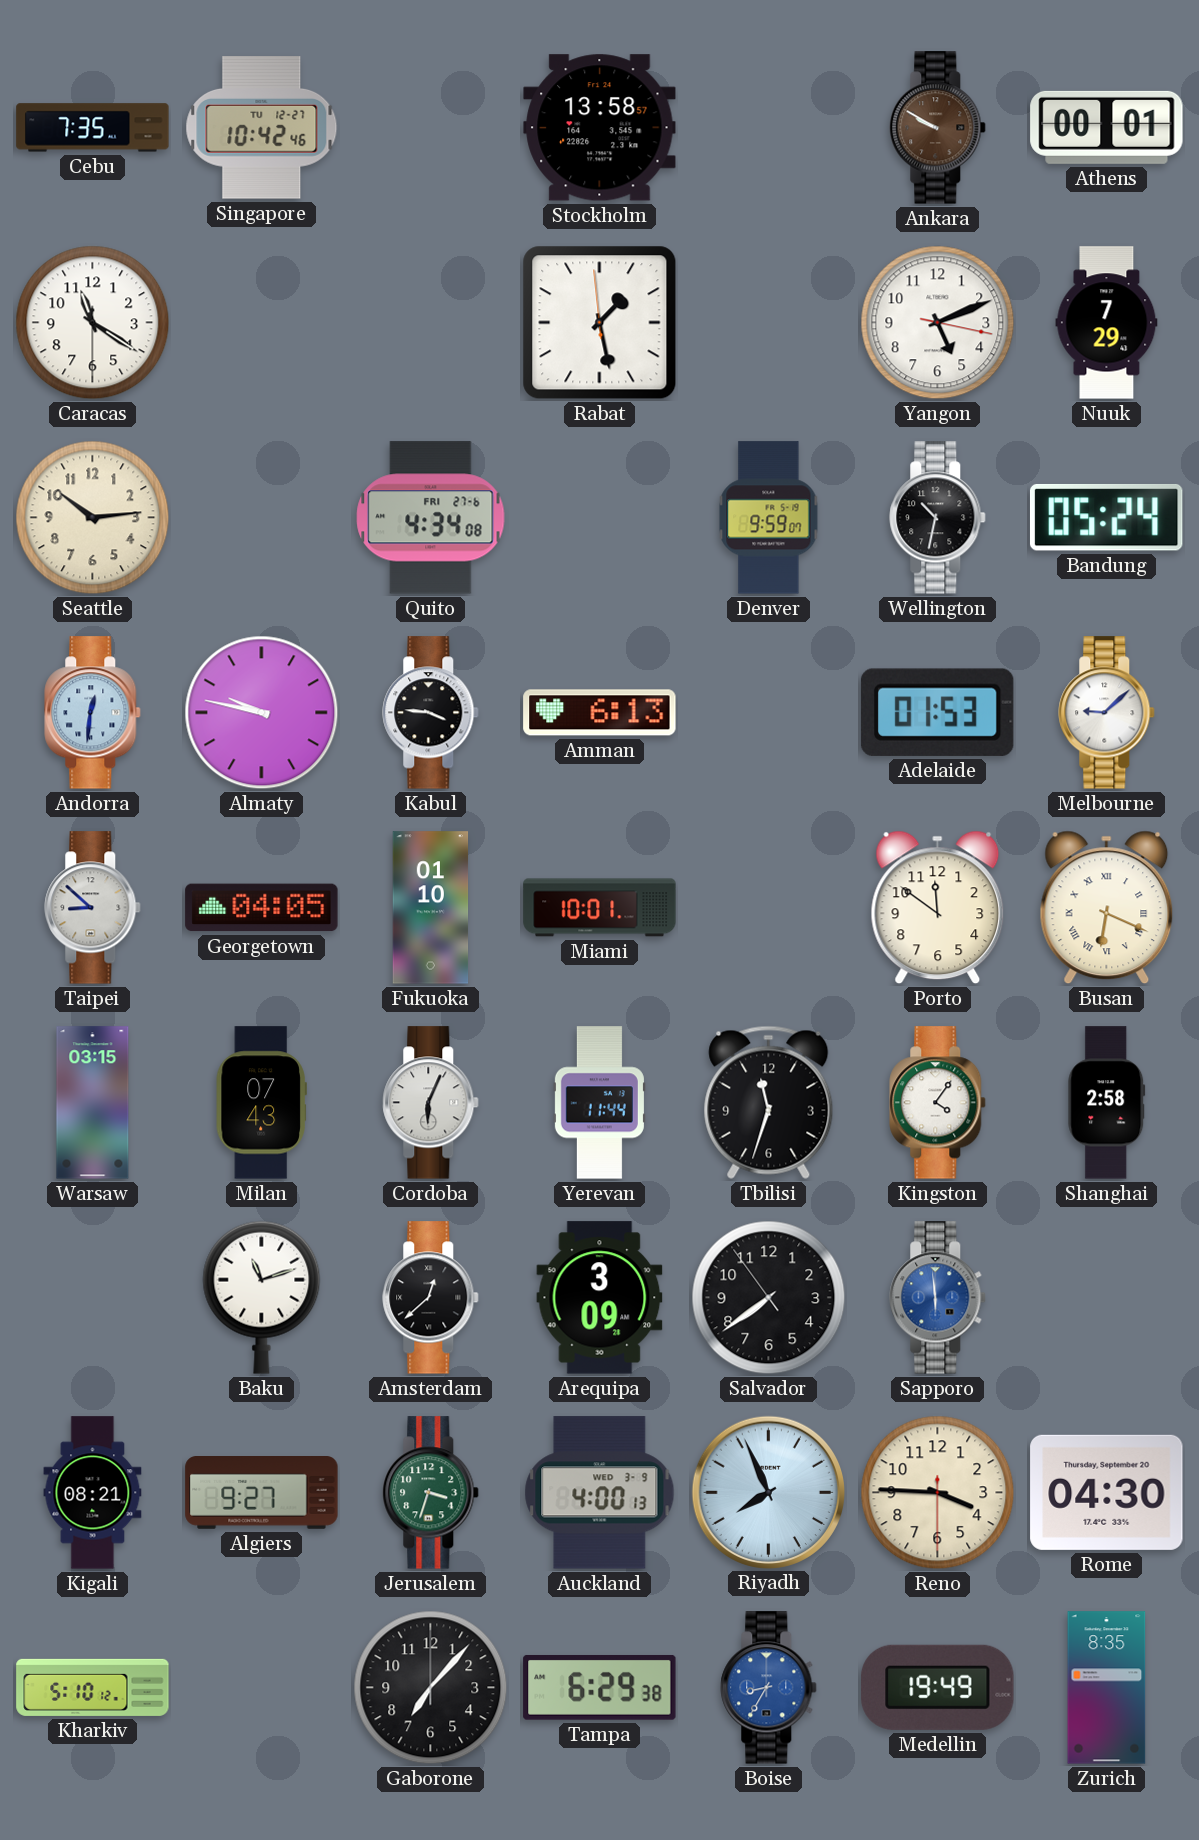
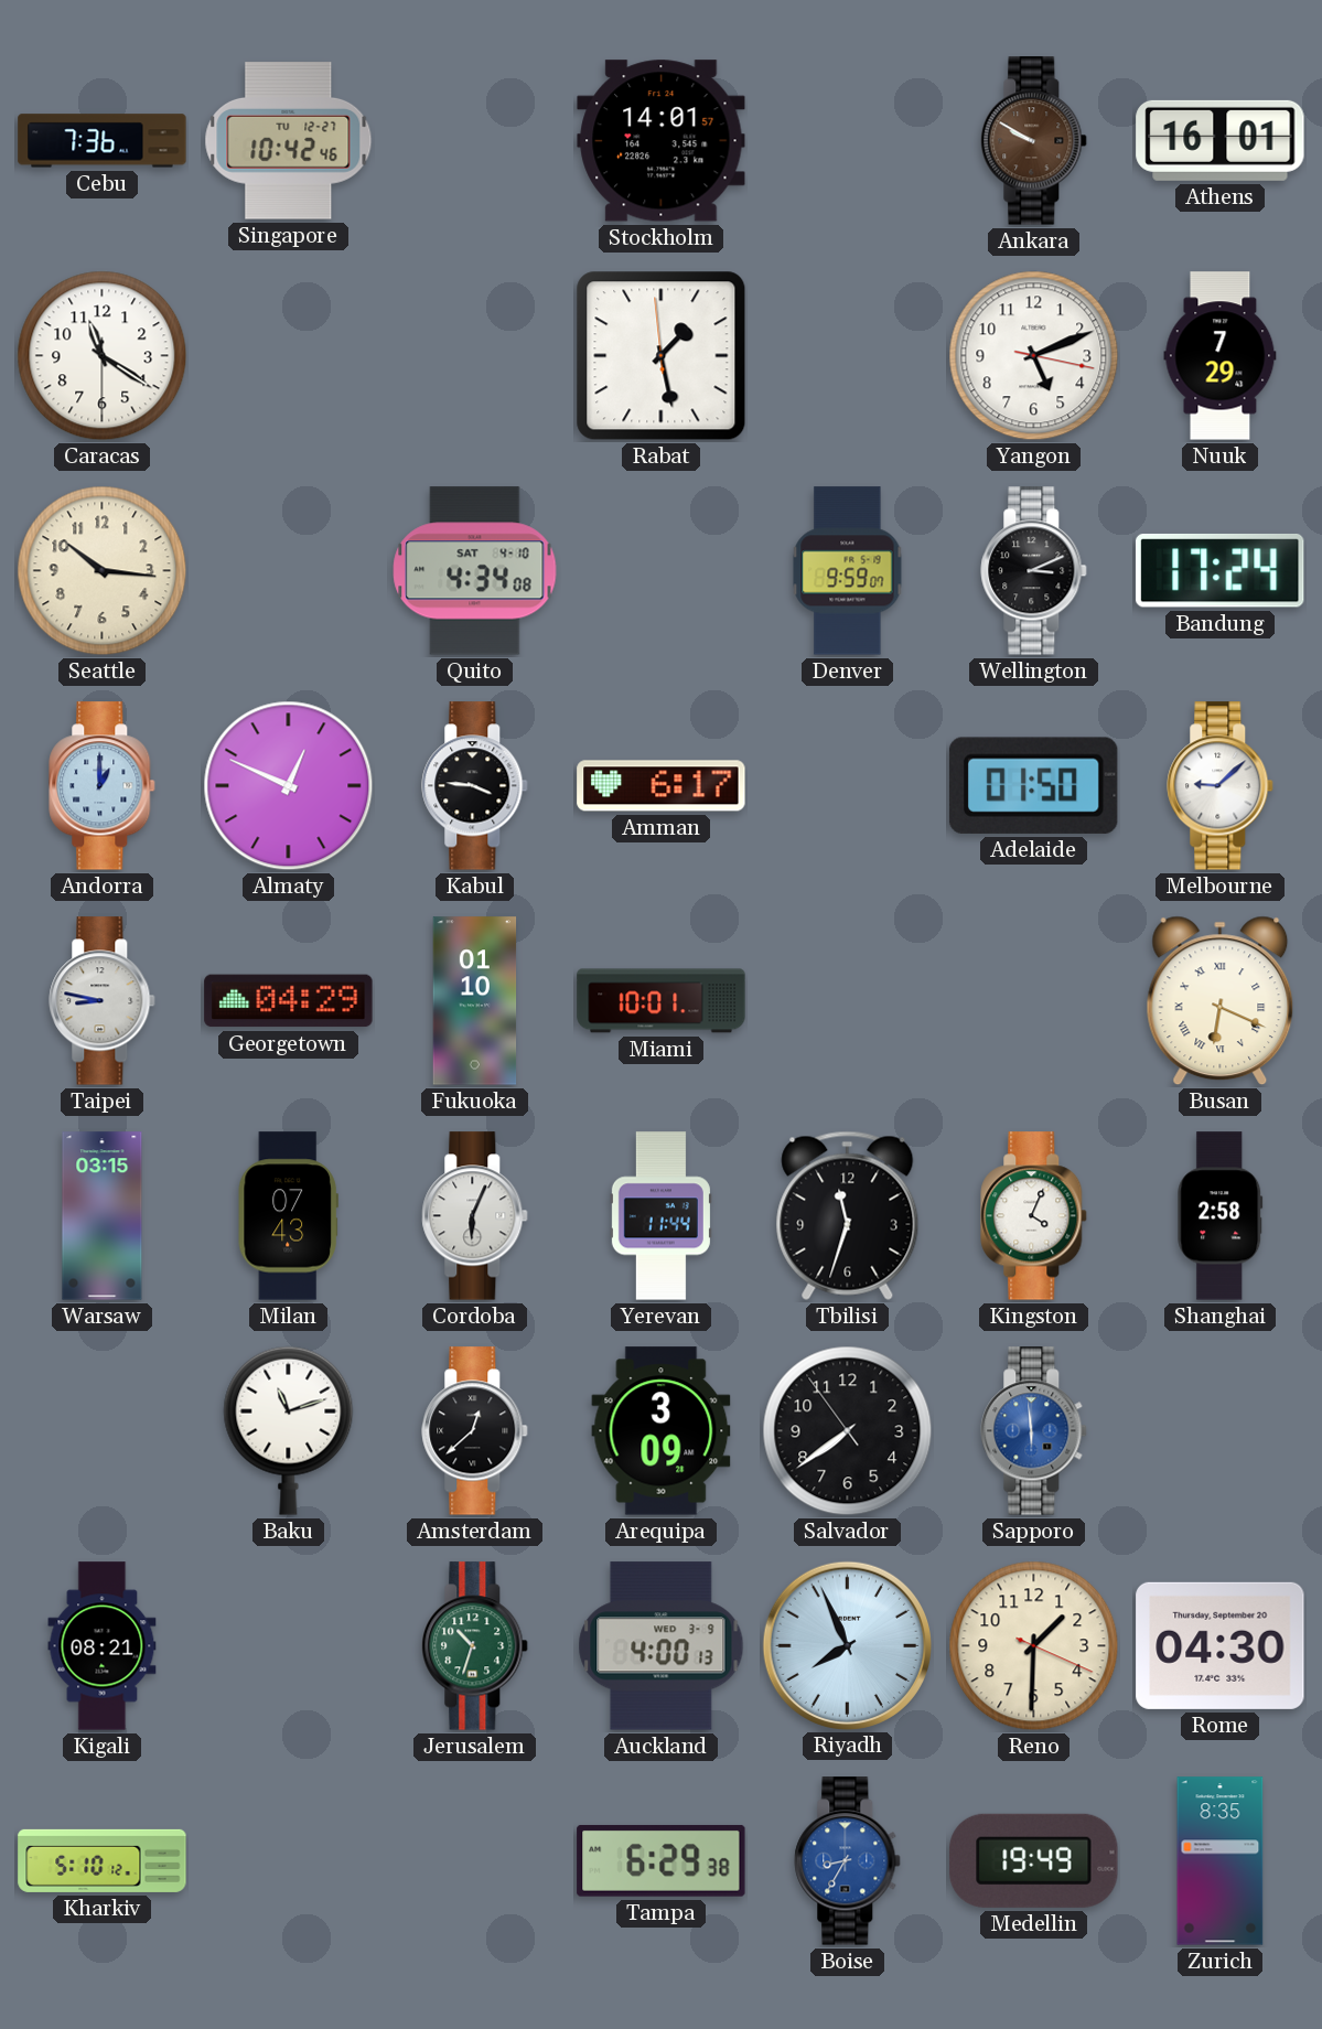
Cebu: 7:35 -> 7:36
Stockholm: 13:58 -> 14:01
Athens: 00:01 -> 16:01
Seattle: 10:14 -> 10:16
Quito date: FRI 27-6 -> SAT 4-10
Wellington: 10:32 -> 3:11
Bandung: 05:24 -> 17:24
Andorra: 12:31 -> 1:00
Almaty: 9:47 -> 12:49
Amman: 6:13 -> 6:17
Adelaide: 01:53 -> 01:50
Taipei: 8:52 -> 8:47
Georgetown: 04:05 -> 04:29
Porto: 11:51 -> none
Kingston: 4:06 -> 4:04
Algiers: 9:27 -> none
Jerusalem: 3:33 -> 10:33
Reno: 3:45 -> 1:30
Gaborone: 7:07 -> none
